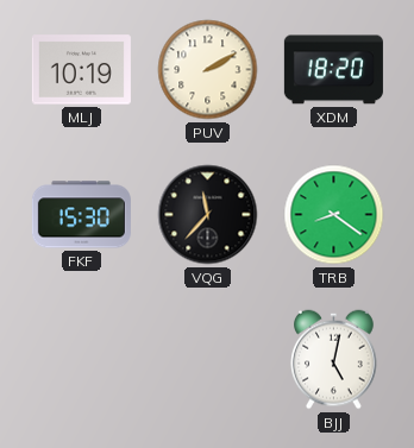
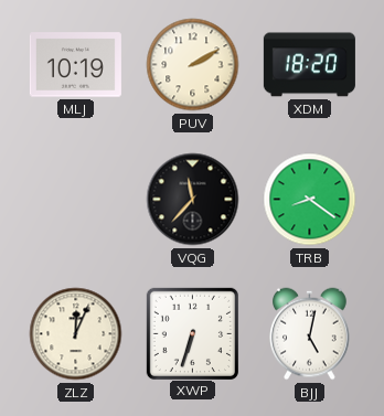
FKF: 15:30 -> none
ZLZ: none -> 12:04
XWP: none -> 6:33
